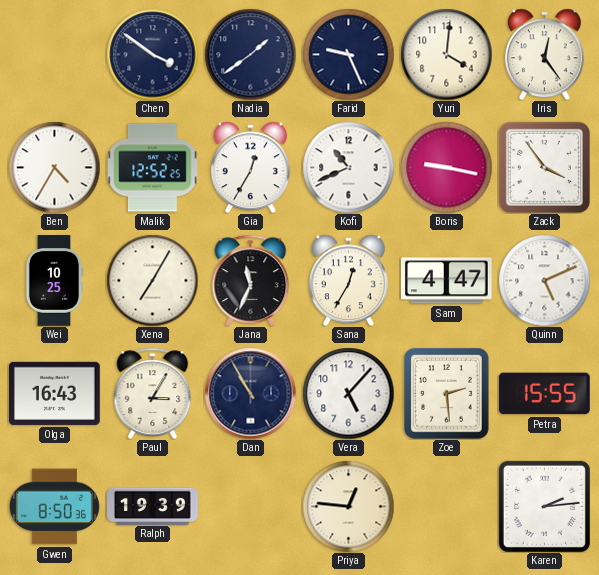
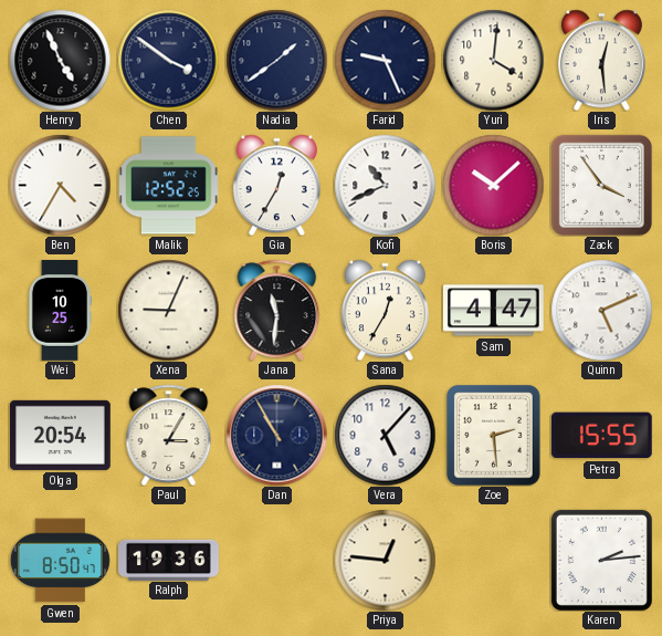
Henry: none -> 4:56
Iris: 12:24 -> 12:29
Boris: 9:17 -> 10:08
Xena: 7:05 -> 9:04
Jana: 11:34 -> 11:31
Olga: 16:43 -> 20:54
Gwen: 8:50:36 -> 8:50:47
Ralph: 19:39 -> 19:36
